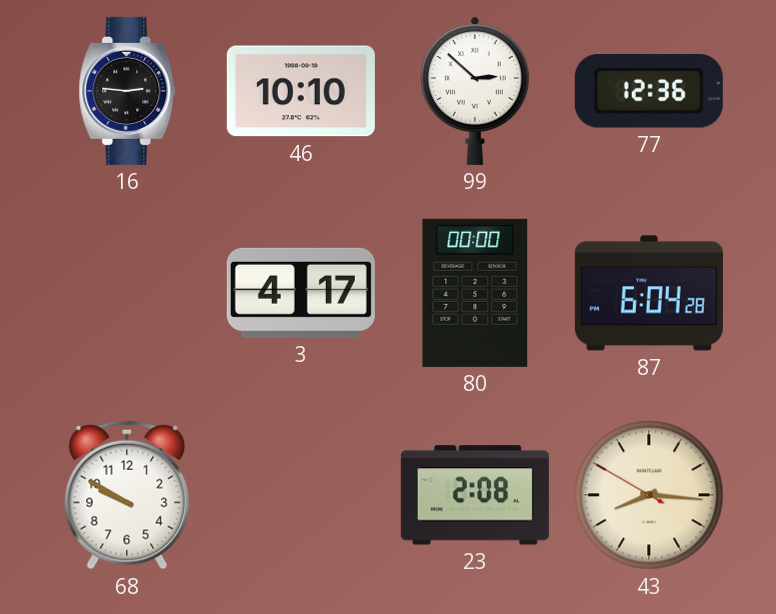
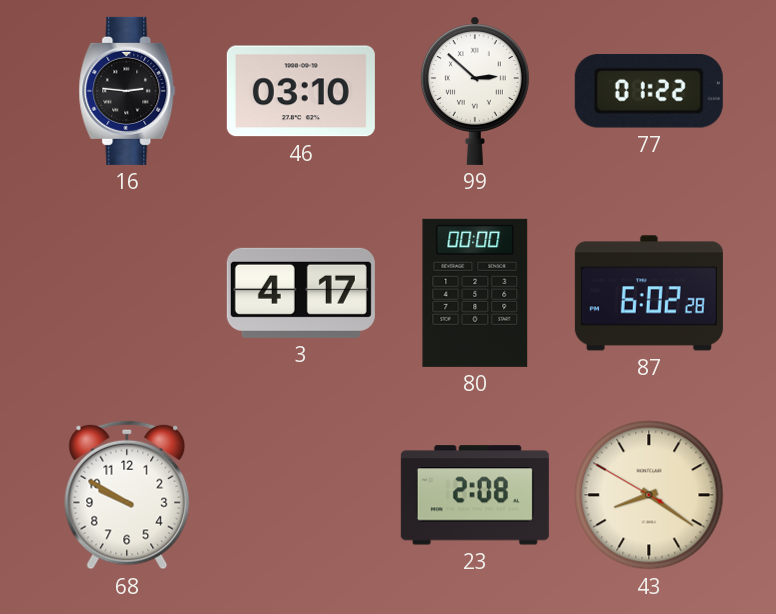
46: 10:10 -> 03:10
77: 12:36 -> 01:22
87: 6:04 -> 6:02
43: 8:15 -> 8:20
